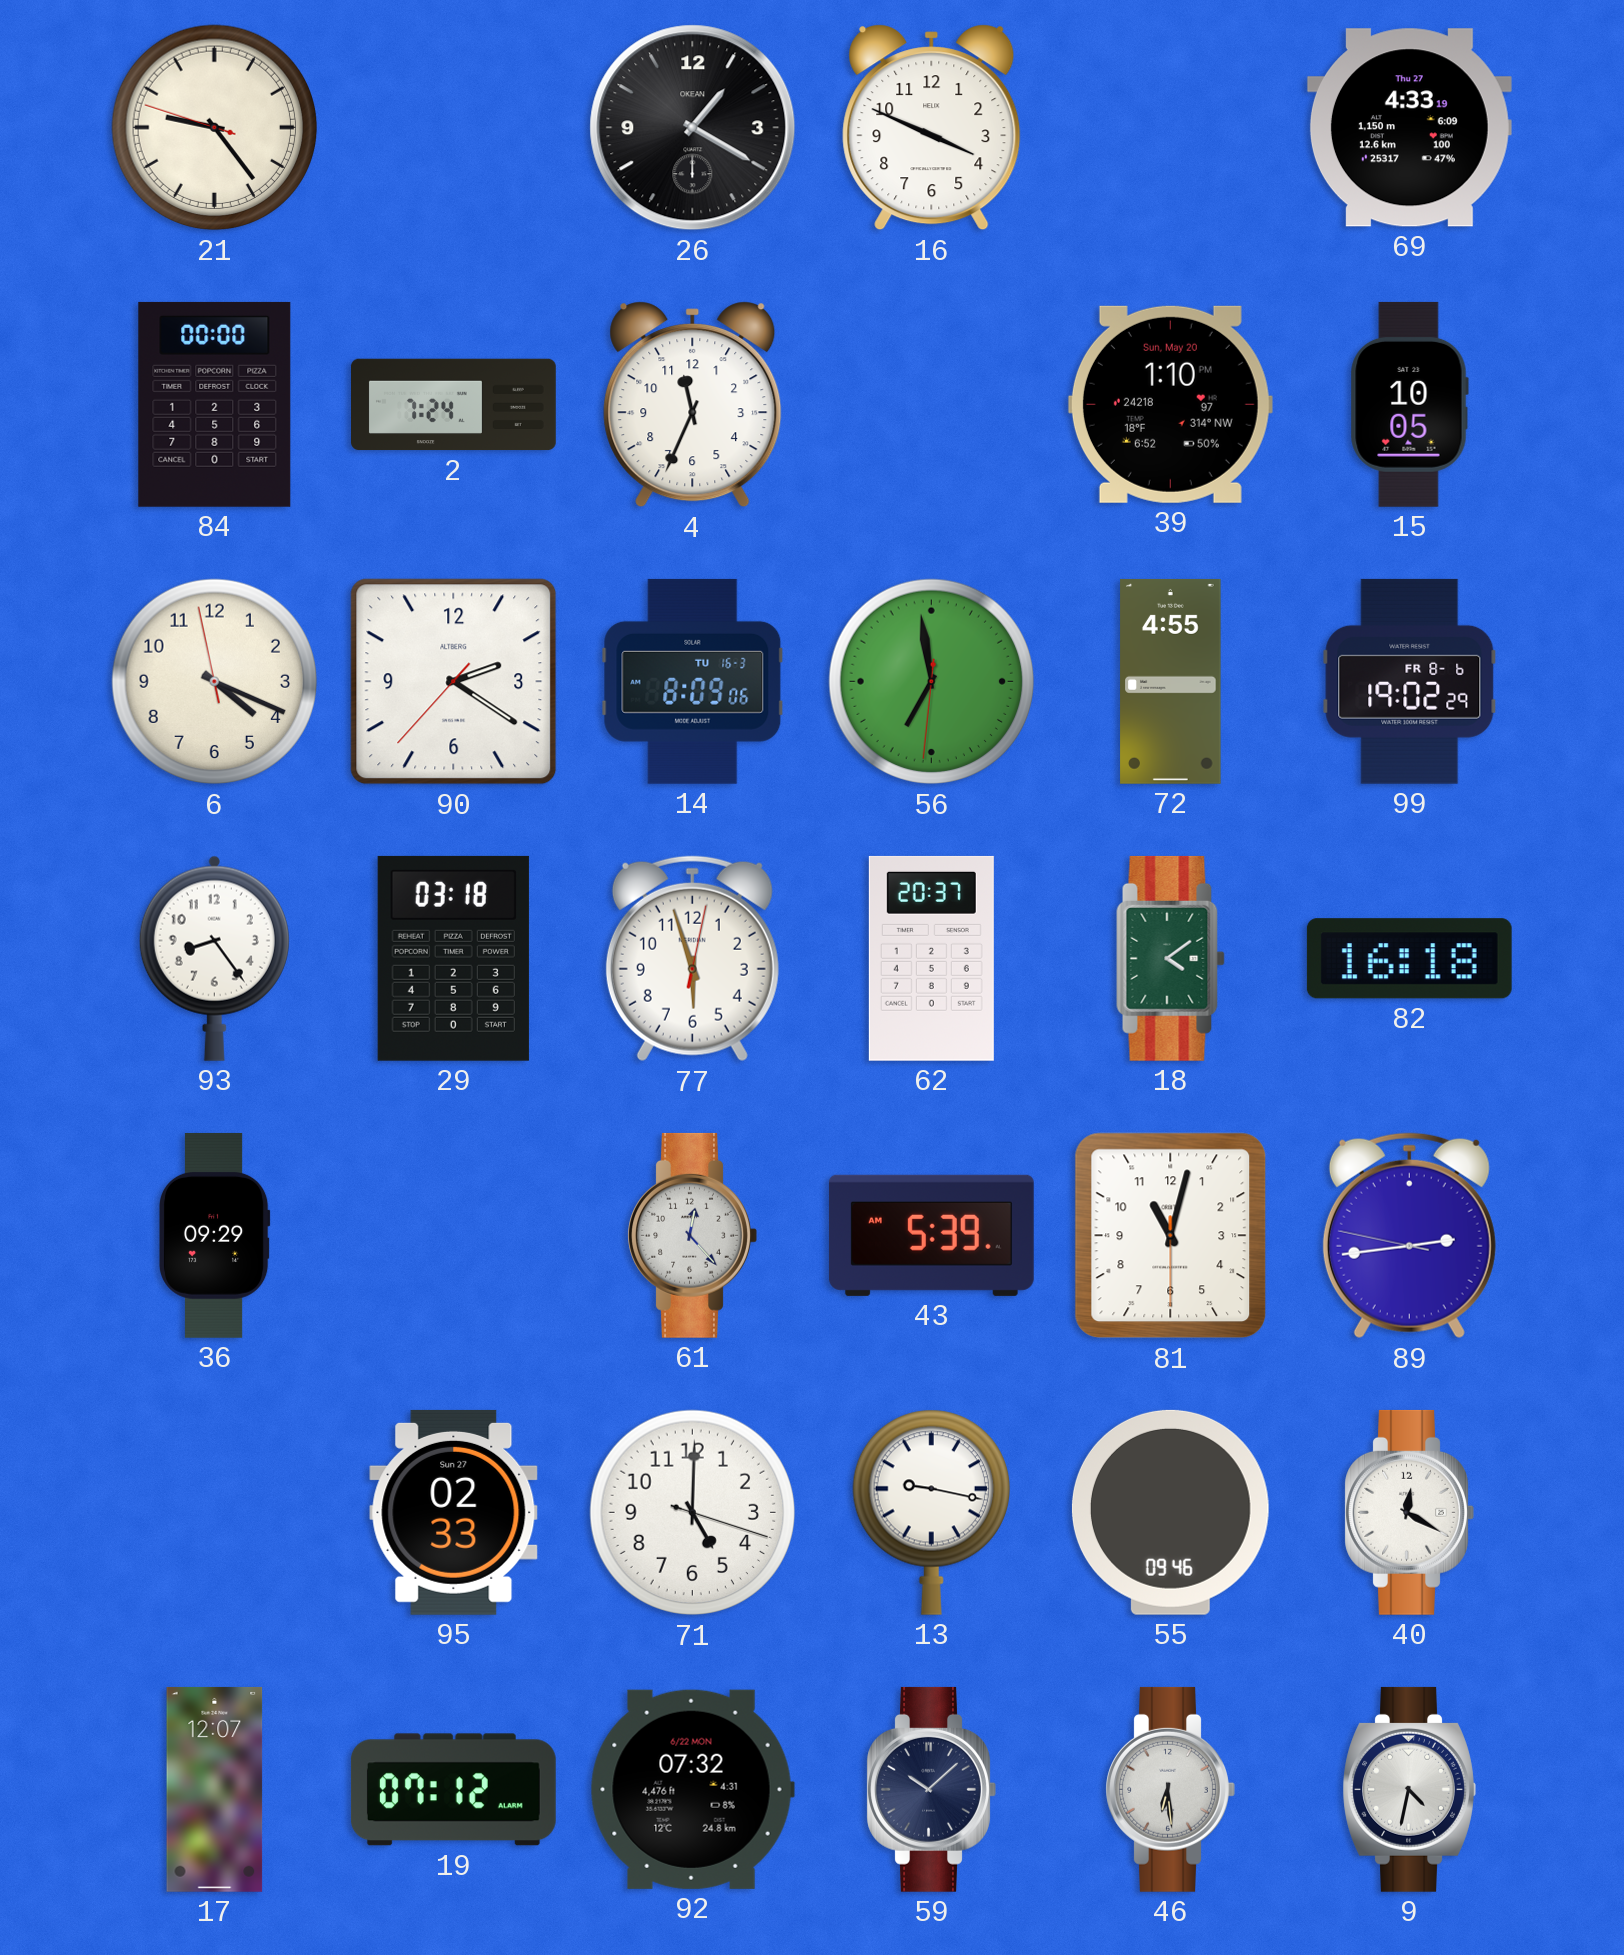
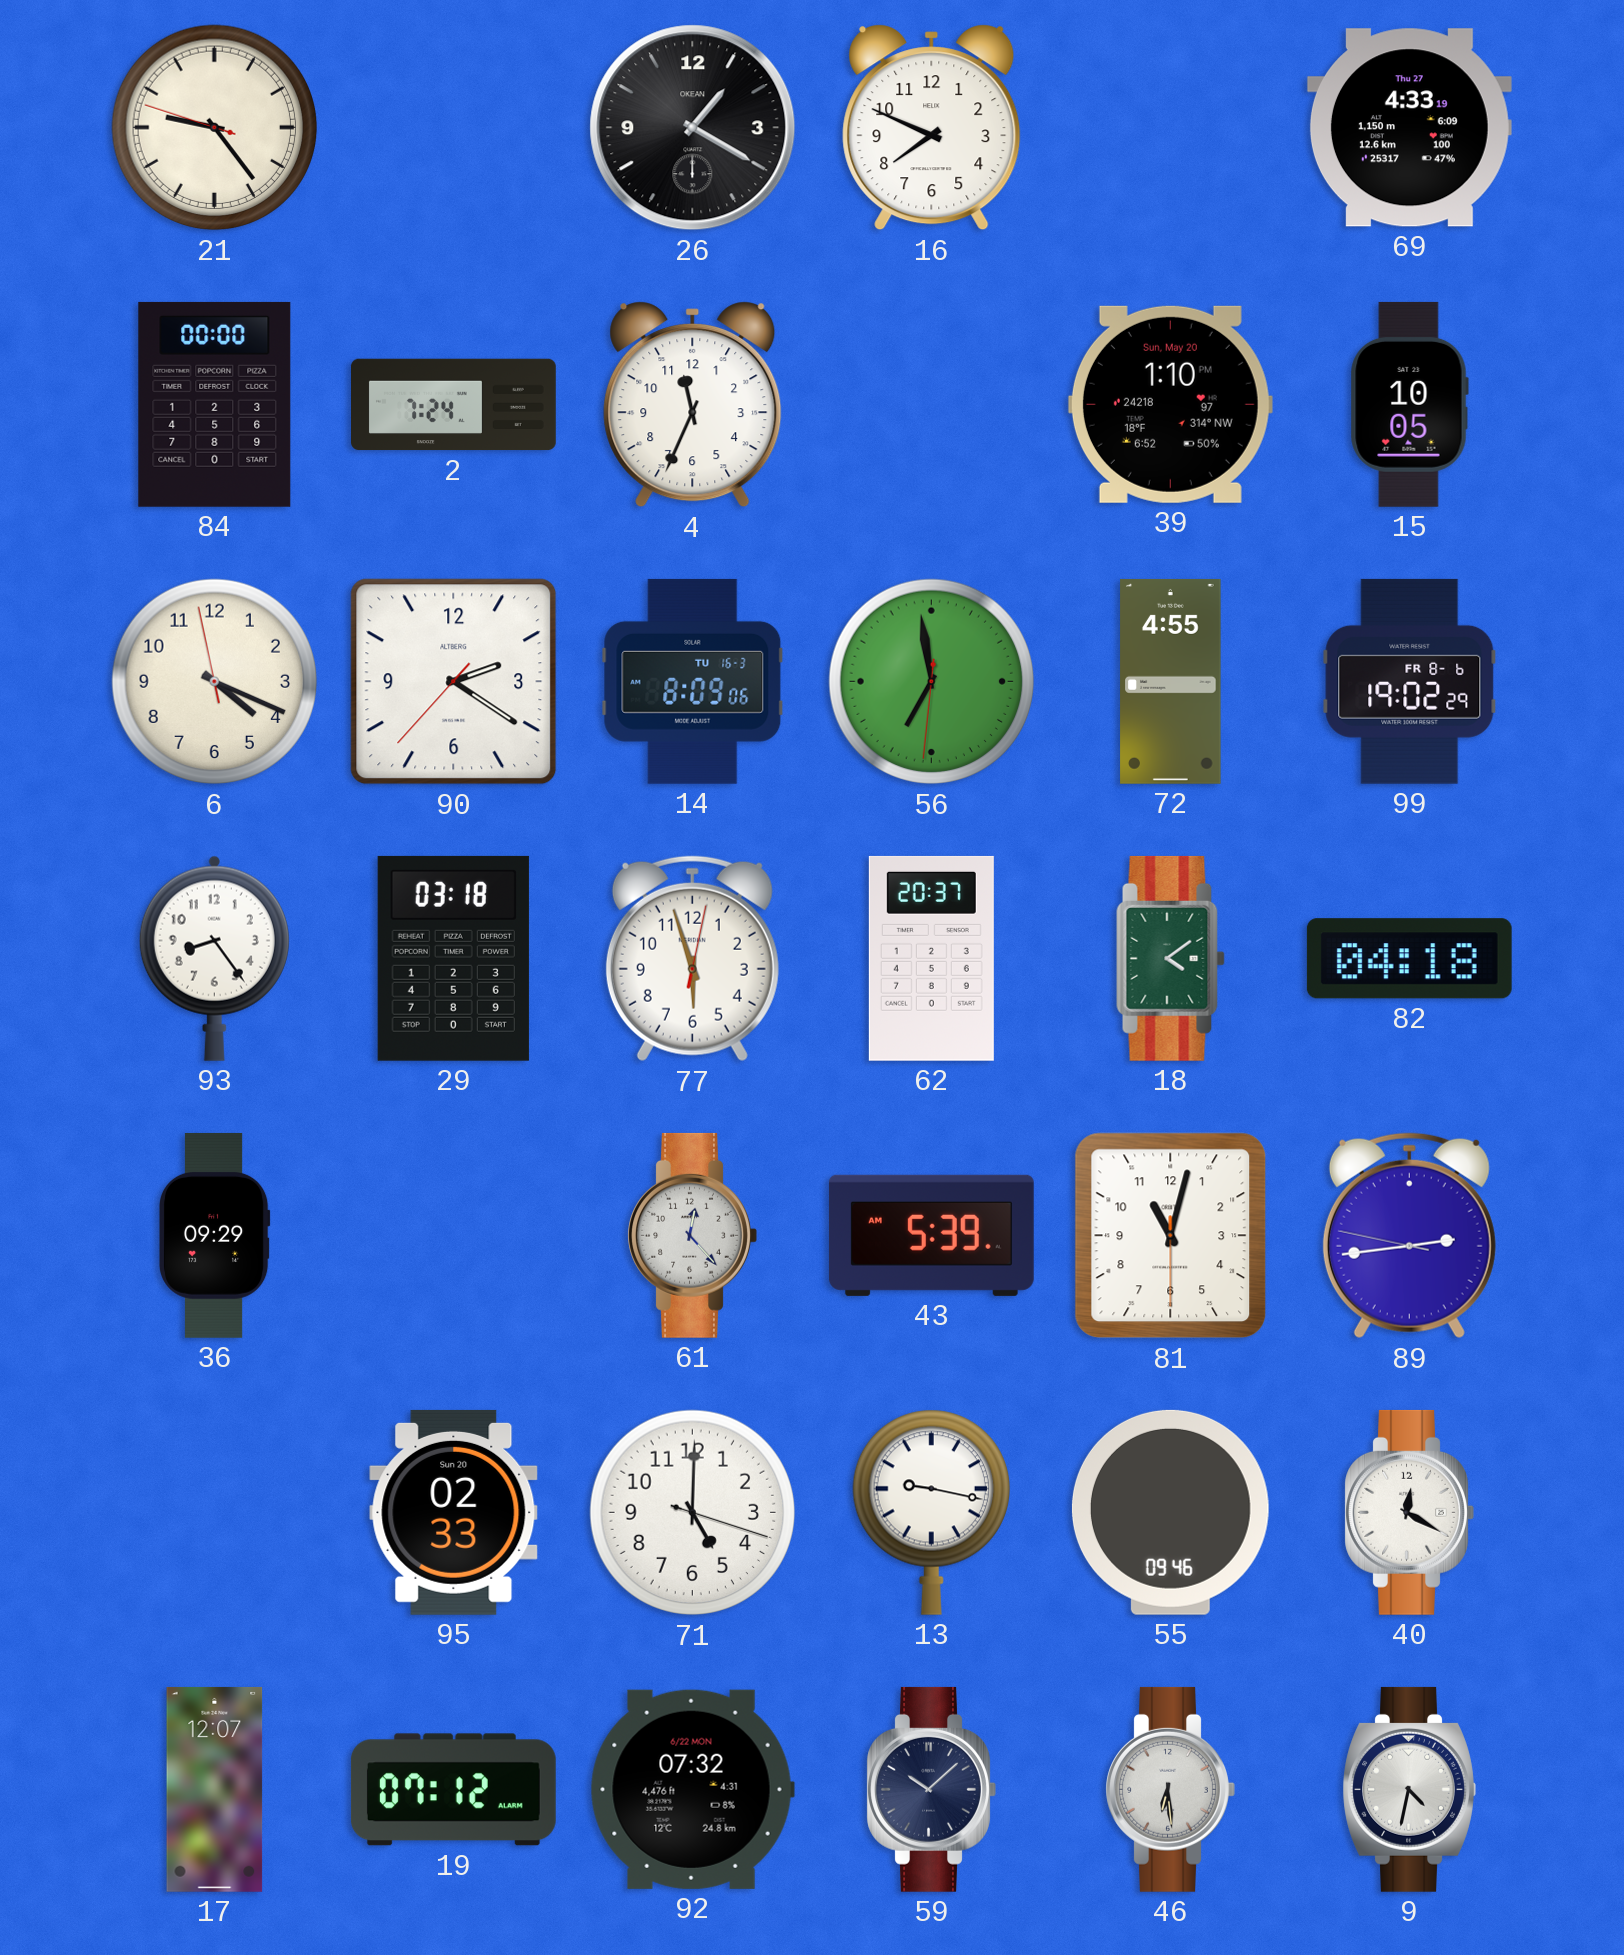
16: 3:49 -> 7:49
82: 16:18 -> 04:18
95 date: Sun 27 -> Sun 20
